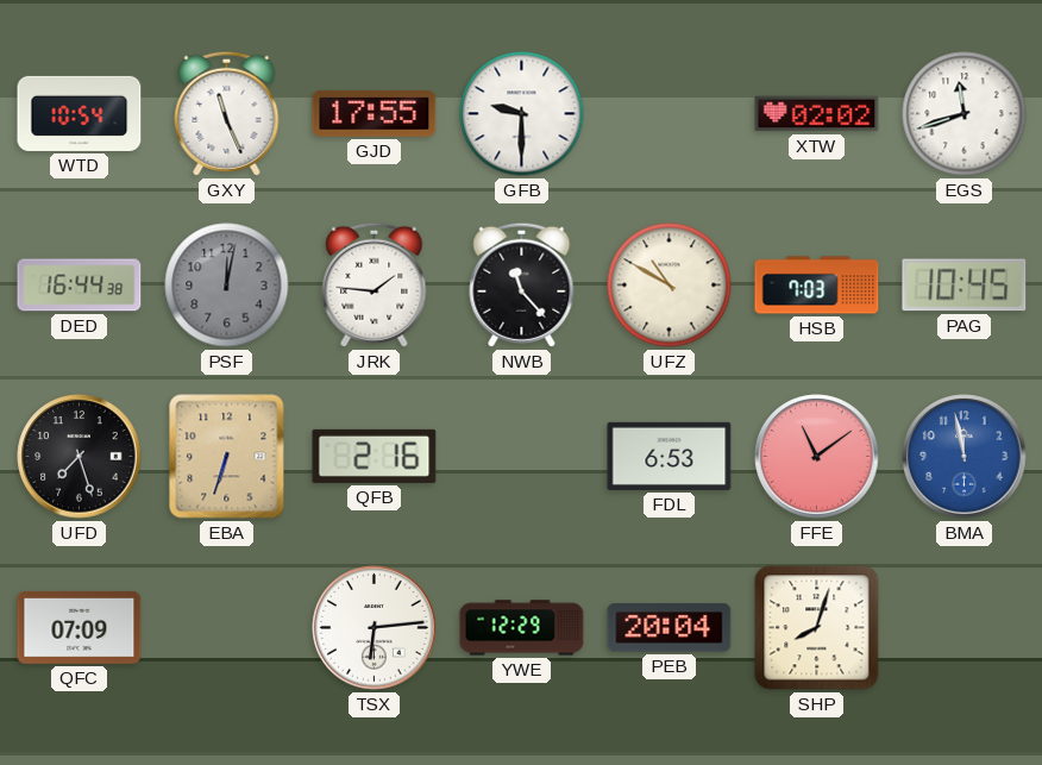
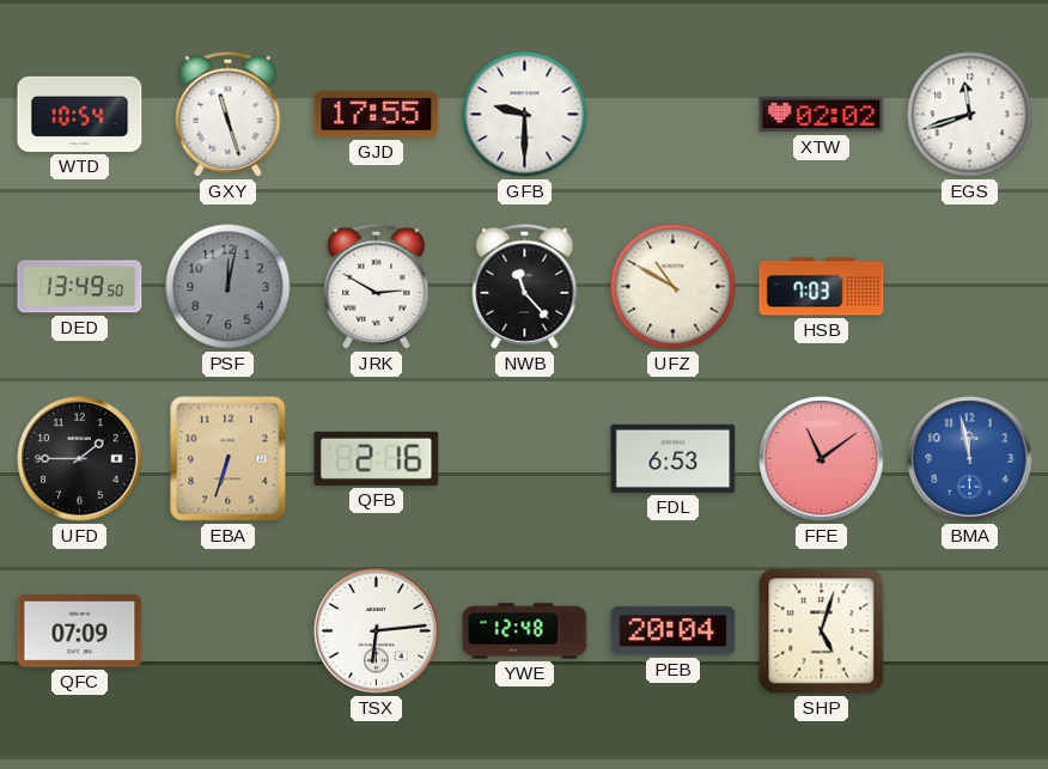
GXY: 11:26 -> 11:27
DED: 16:44 -> 13:49
JRK: 1:46 -> 2:50
PAG: 10:45 -> none
UFD: 7:27 -> 1:45
YWE: 12:29 -> 12:48
SHP: 8:03 -> 5:03
